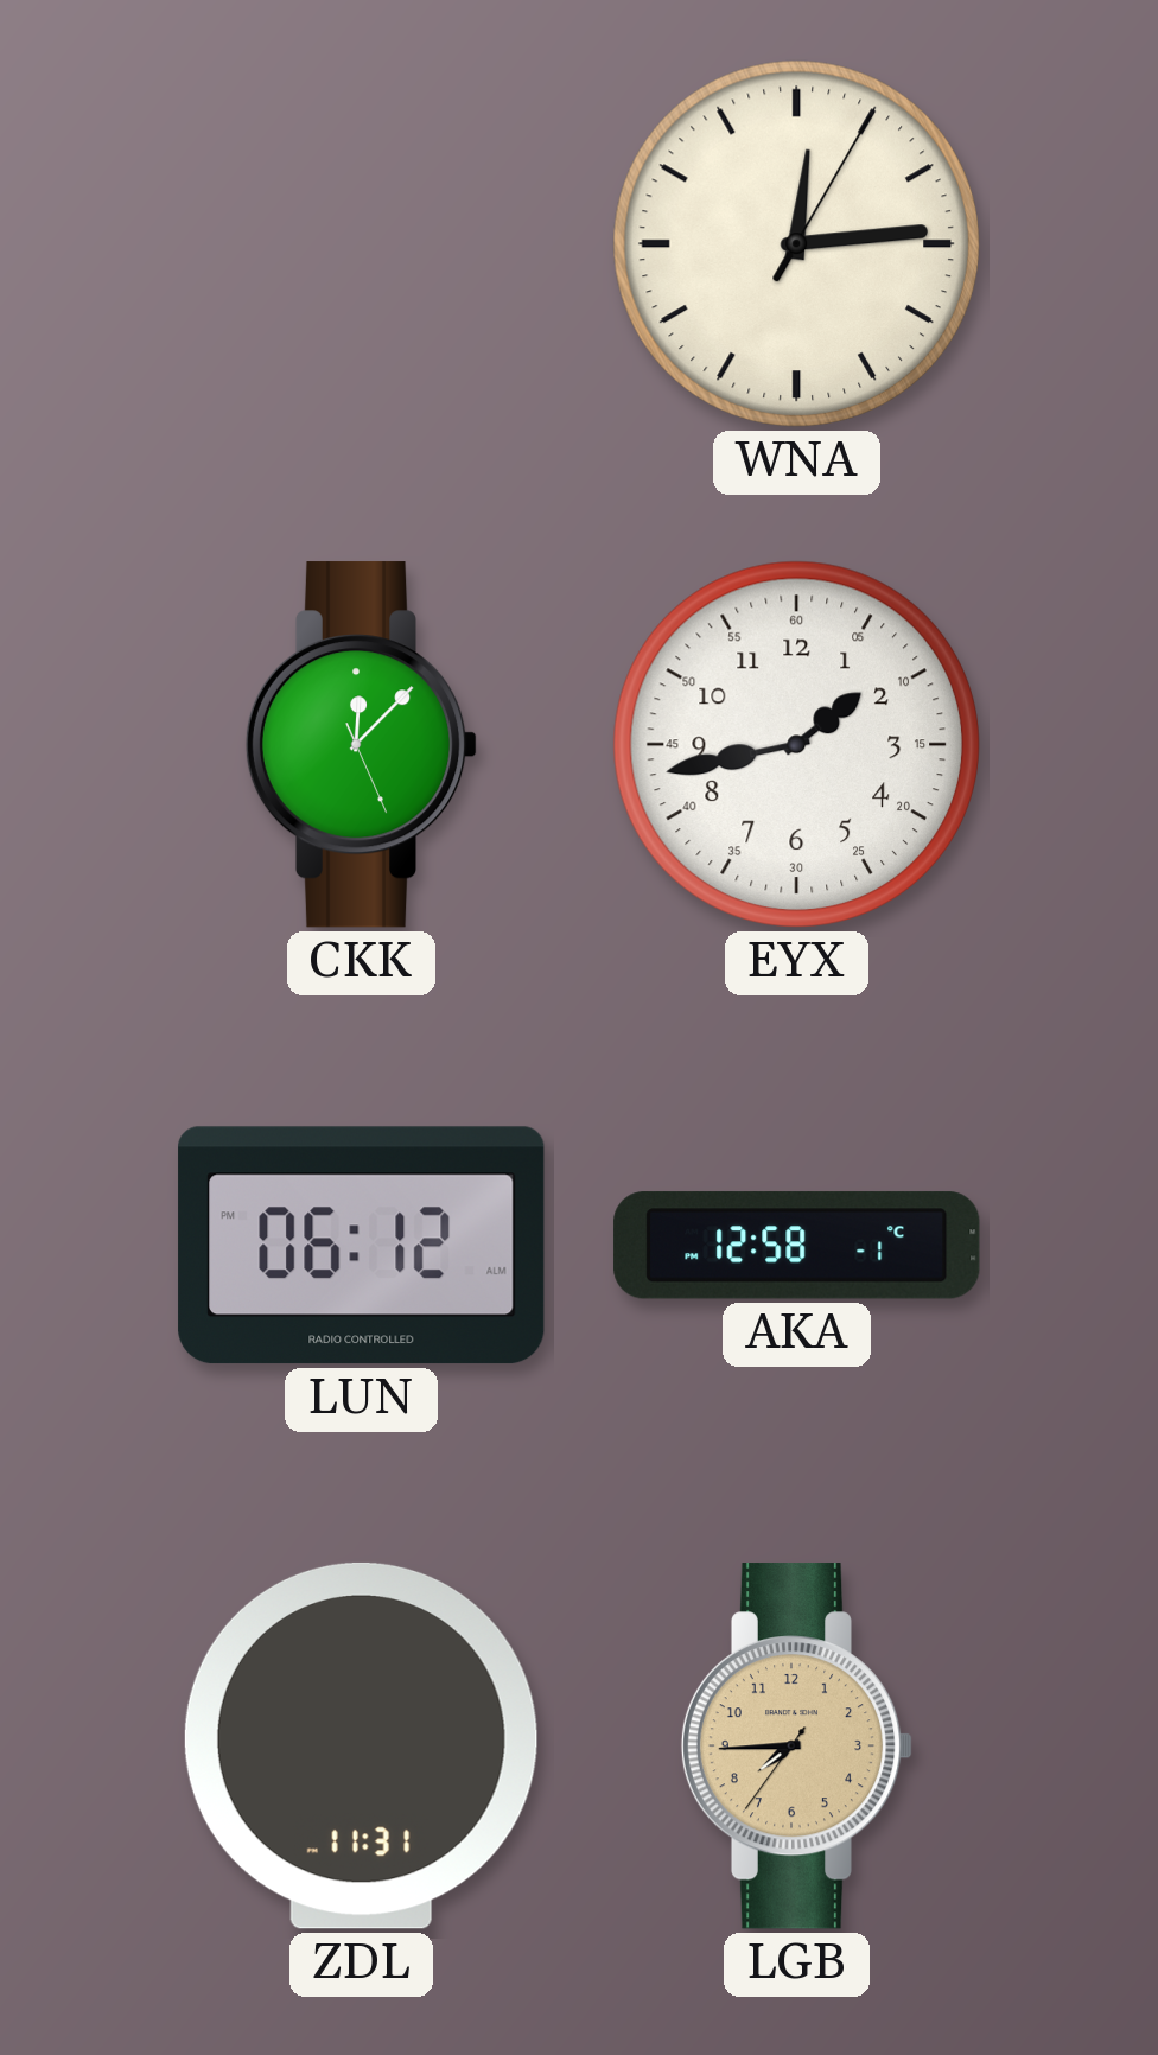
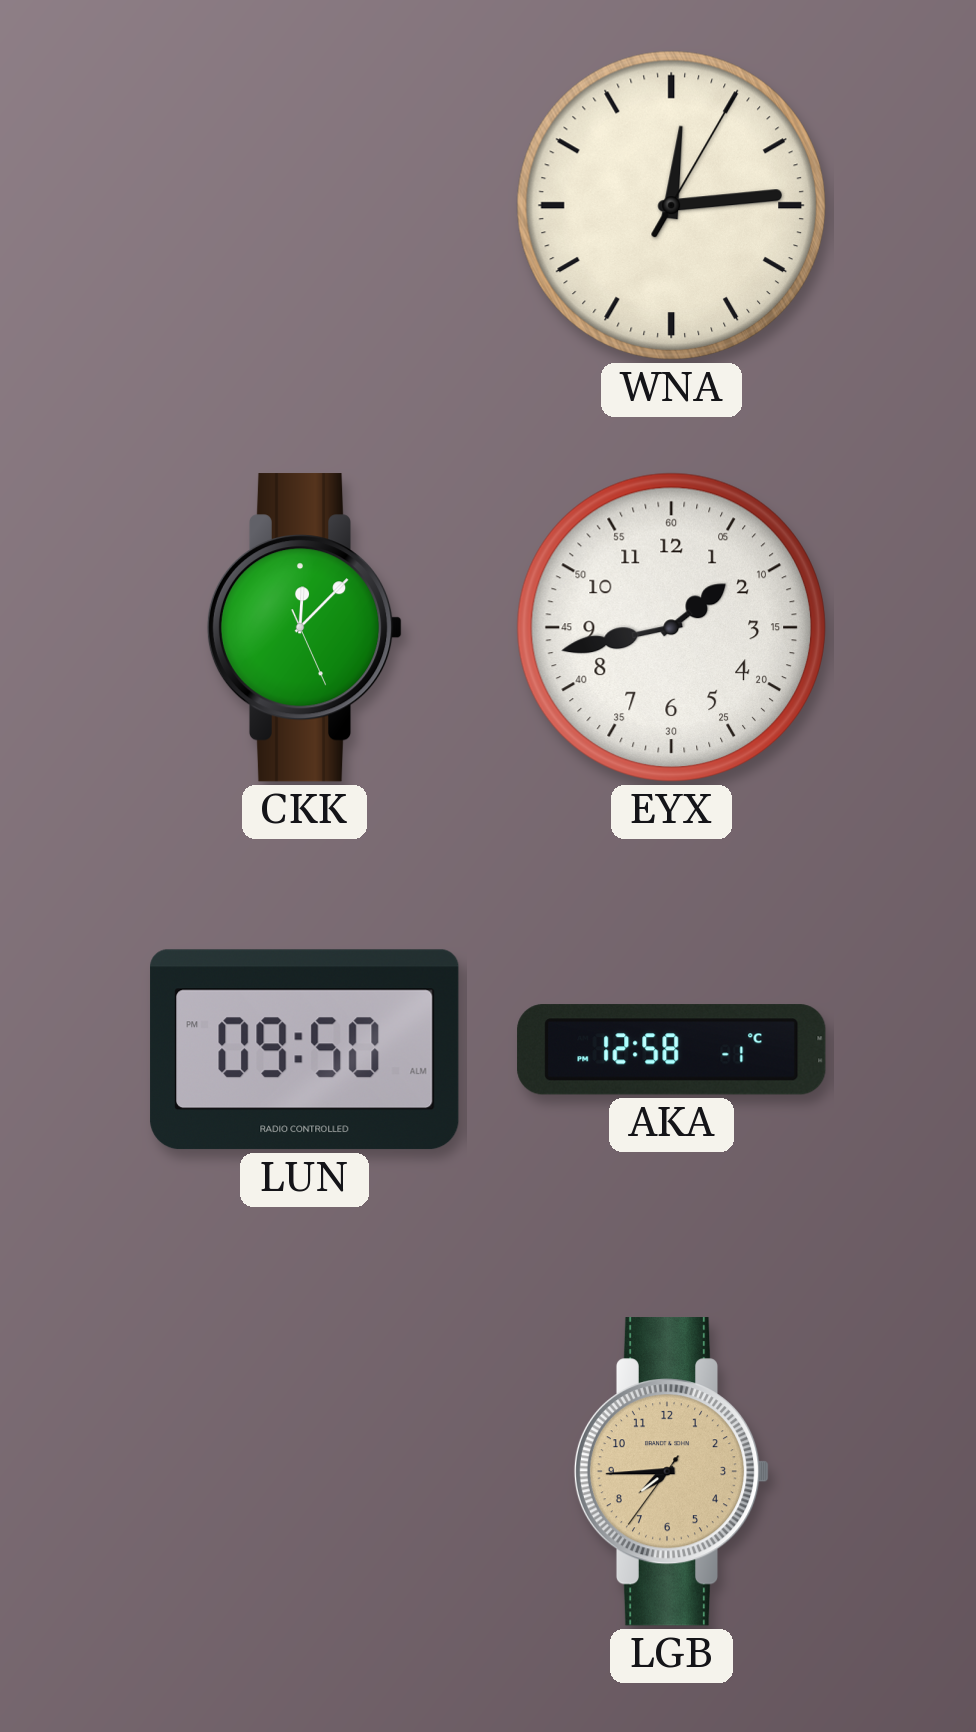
LUN: 06:12 -> 09:50
ZDL: 11:31 -> none
